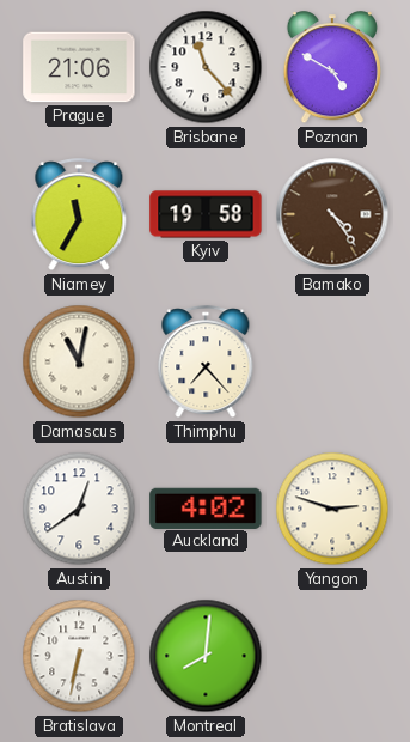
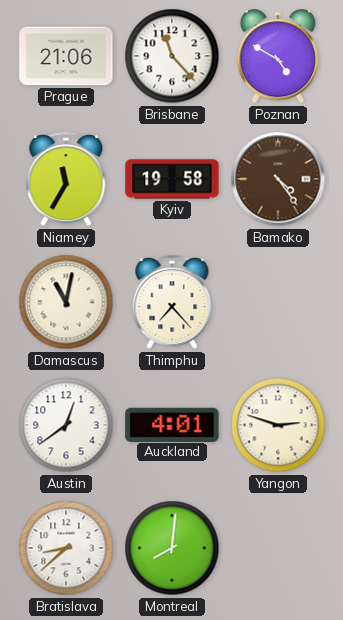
Auckland: 4:02 -> 4:01
Bratislava: 6:32 -> 8:38
